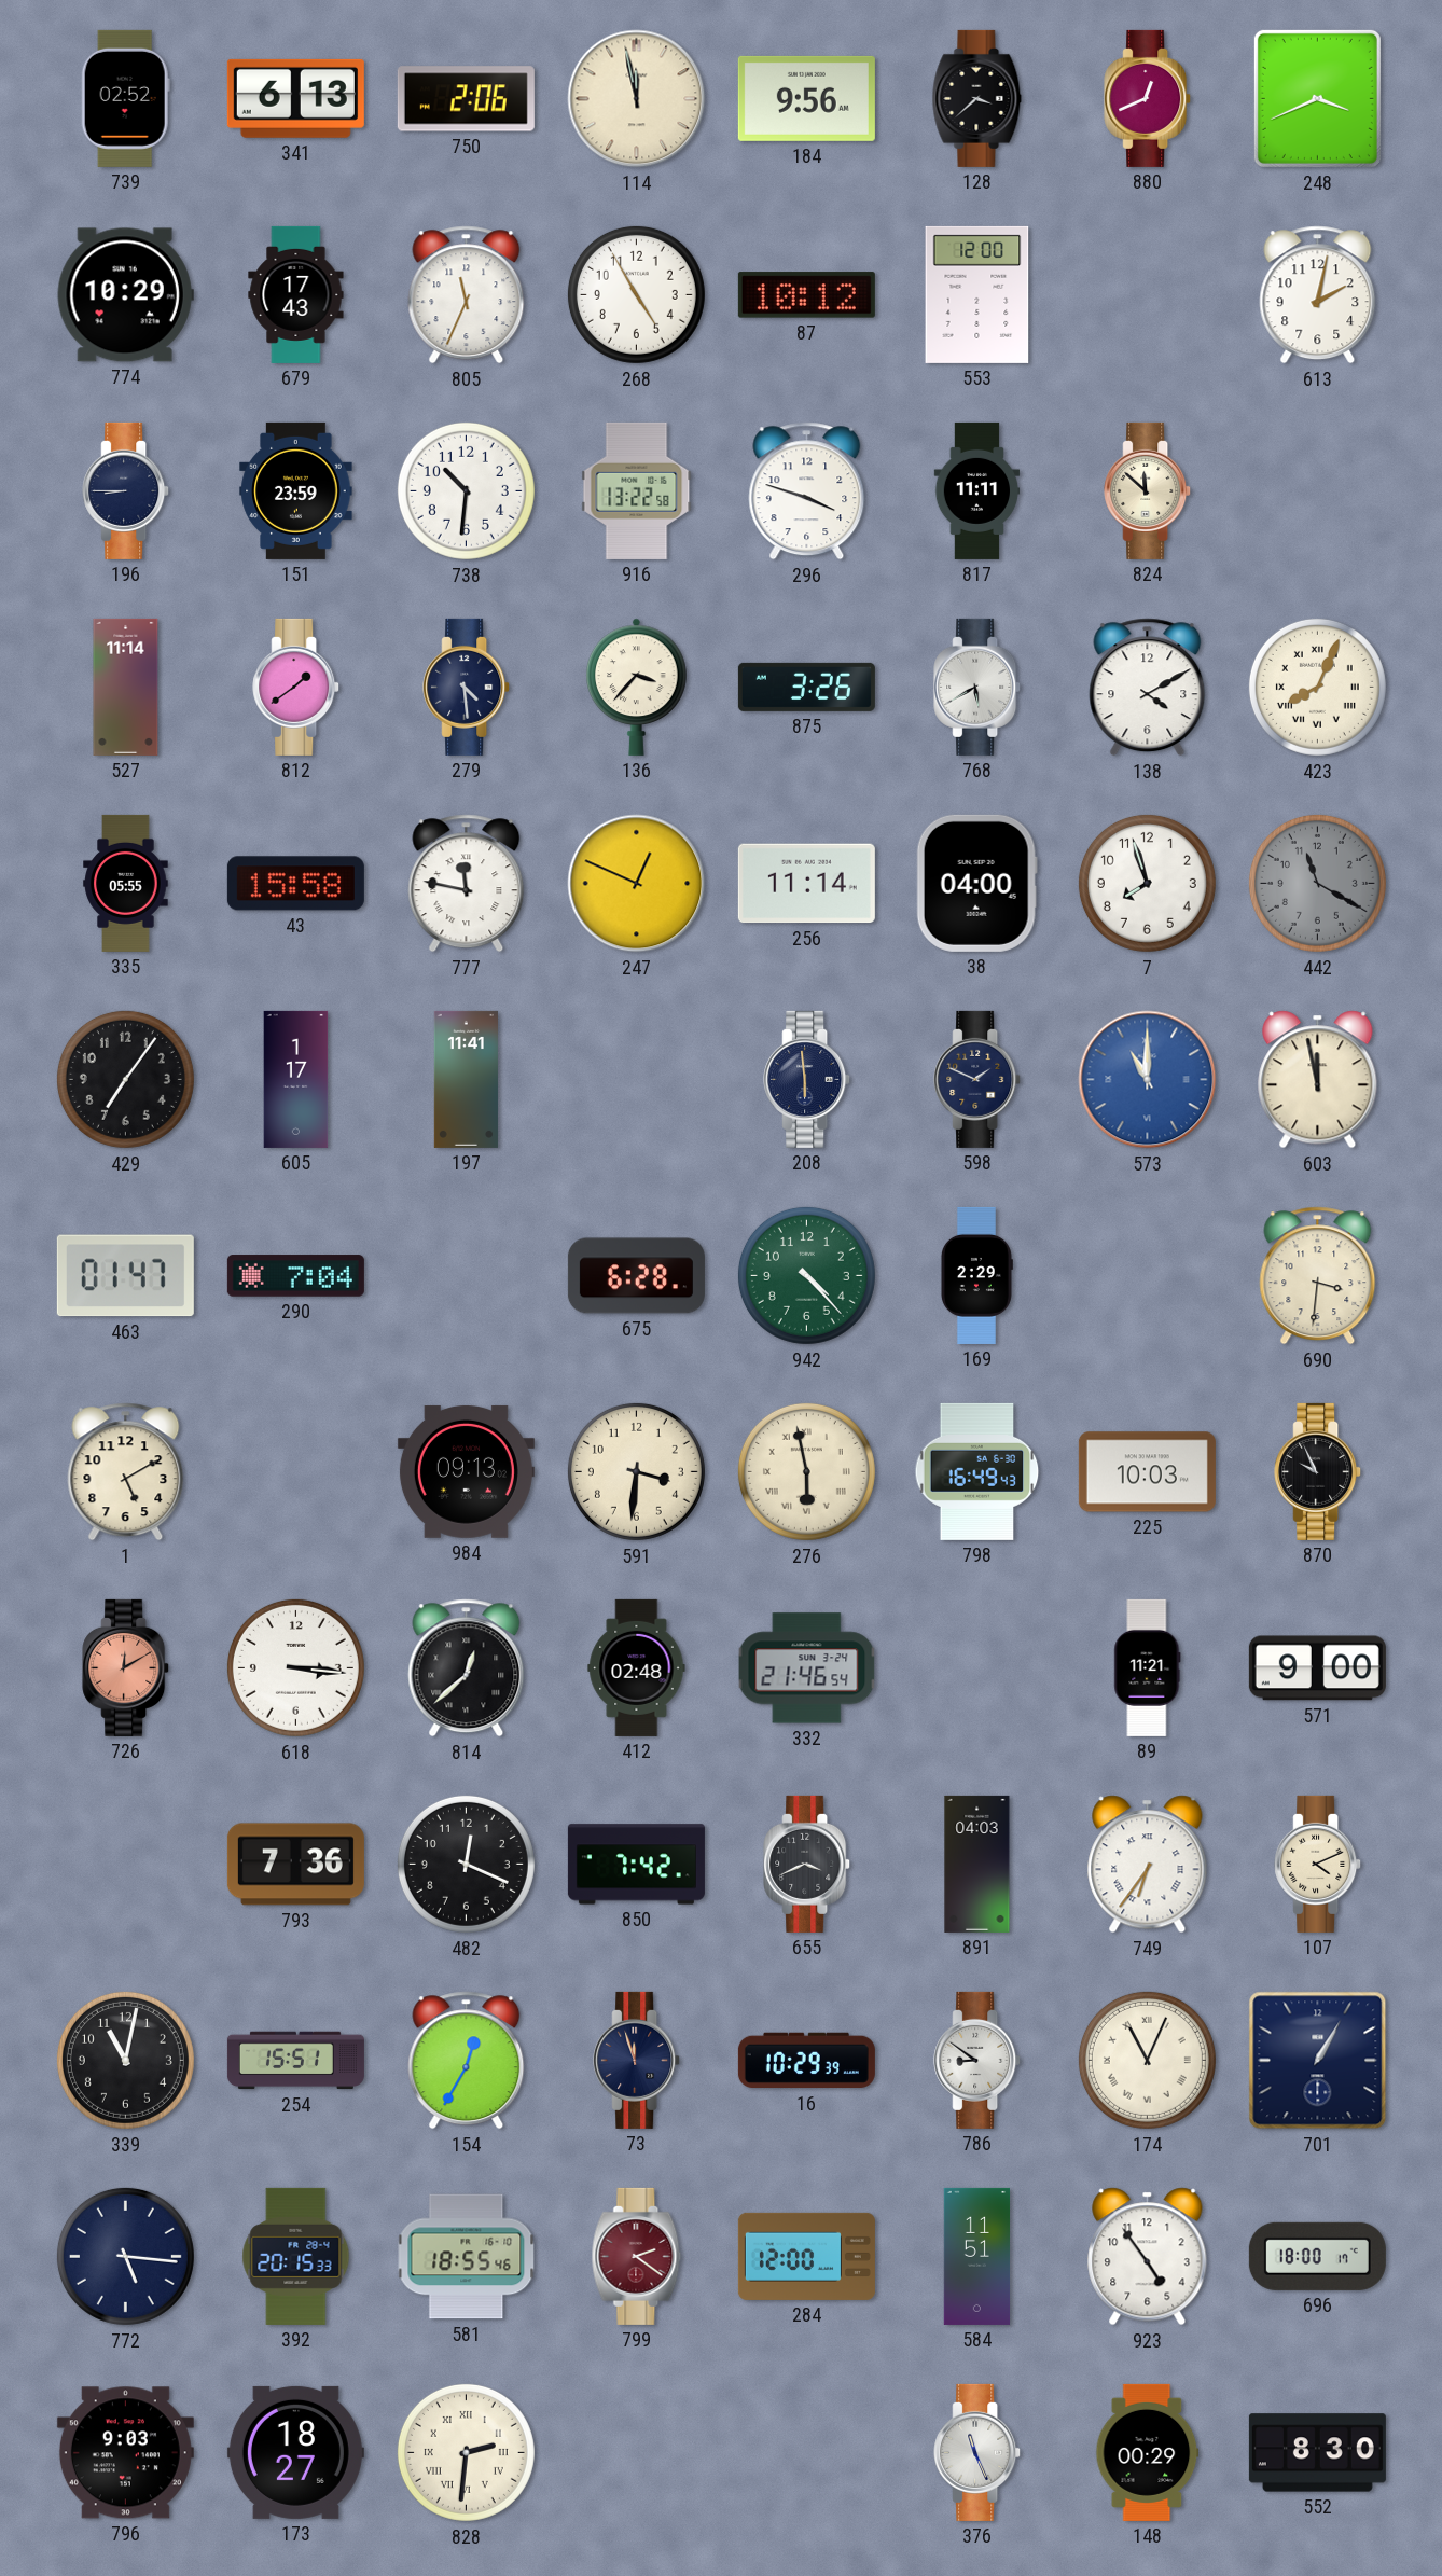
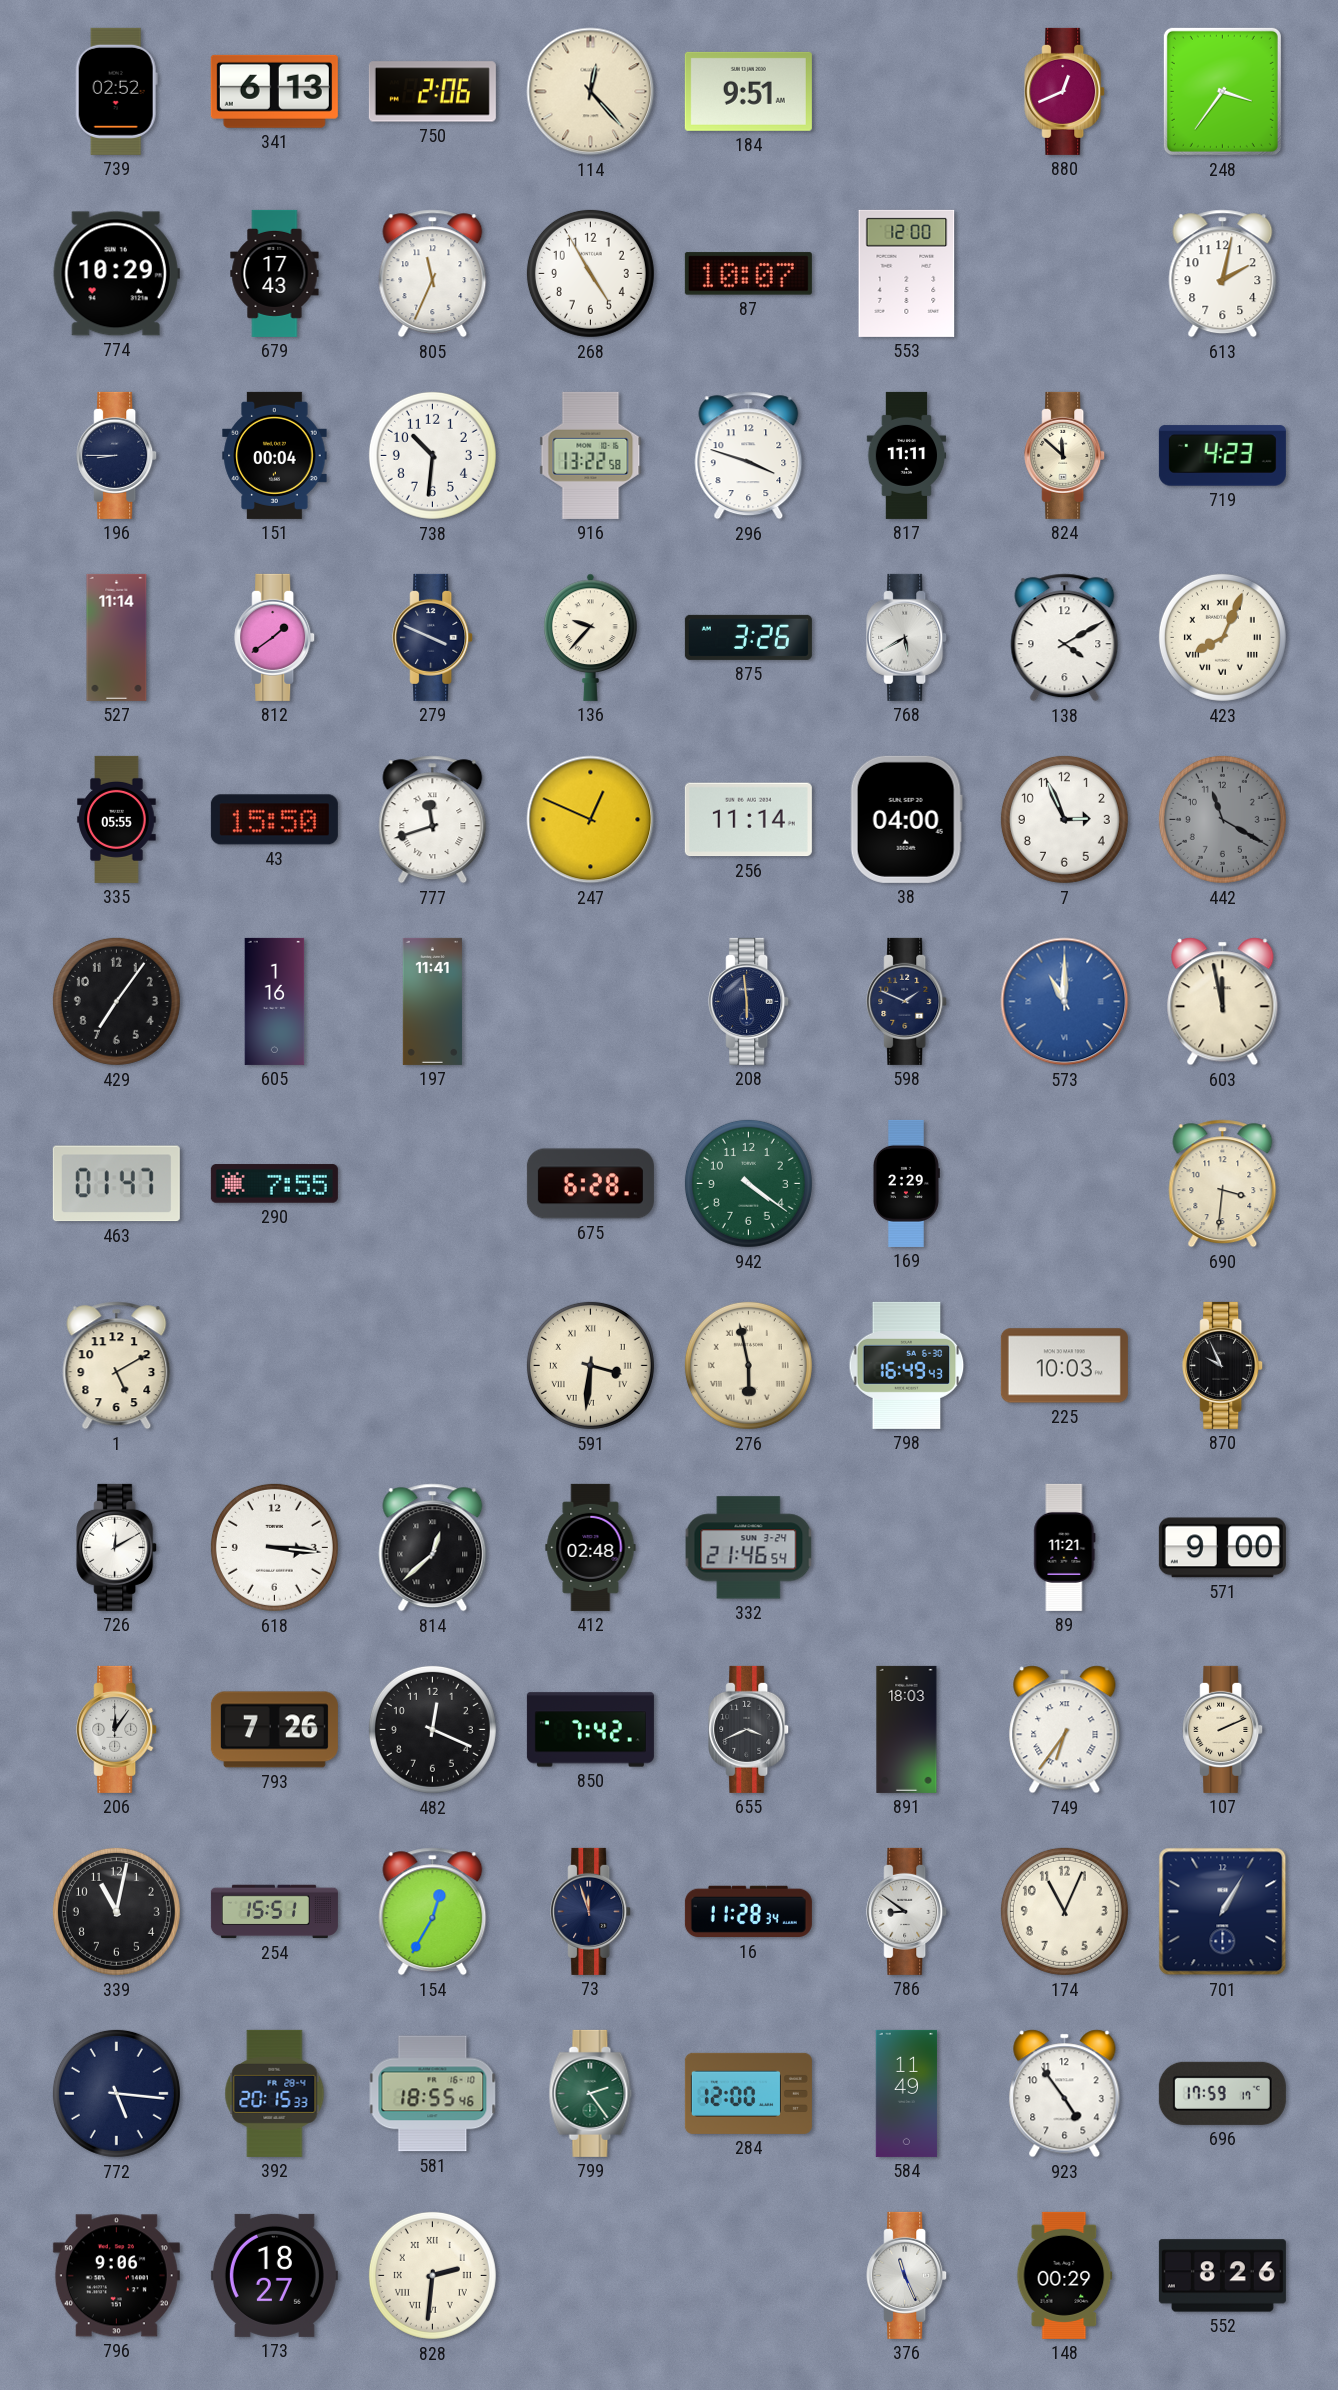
114: 11:58 -> 12:23
184: 9:56 -> 9:51
128: 3:38 -> none
248: 3:41 -> 3:36
87: 10:12 -> 10:07
151: 23:59 -> 00:04
719: none -> 4:23
279: 4:29 -> 3:49
136: 3:37 -> 9:37
43: 15:58 -> 15:50
777: 11:47 -> 11:42
7: 7:57 -> 2:56
605: 1:17 -> 1:16
290: 7:04 -> 7:55
942: 4:23 -> 4:21
984: 09:13 -> none
591 numerals: Arabic -> Roman
726 dial: salmon -> white
206: none -> 12:06
793: 7:36 -> 7:26
891: 04:03 -> 18:03
107: 4:11 -> 2:11
16: 10:29 -> 11:28
174 numerals: Roman -> Arabic
799: 2:21 -> 2:24
799 dial: burgundy -> green
584: 11:51 -> 11:49
696: 18:00 -> 17:59
796: 9:03 -> 9:06
552: 8:30 -> 8:26
